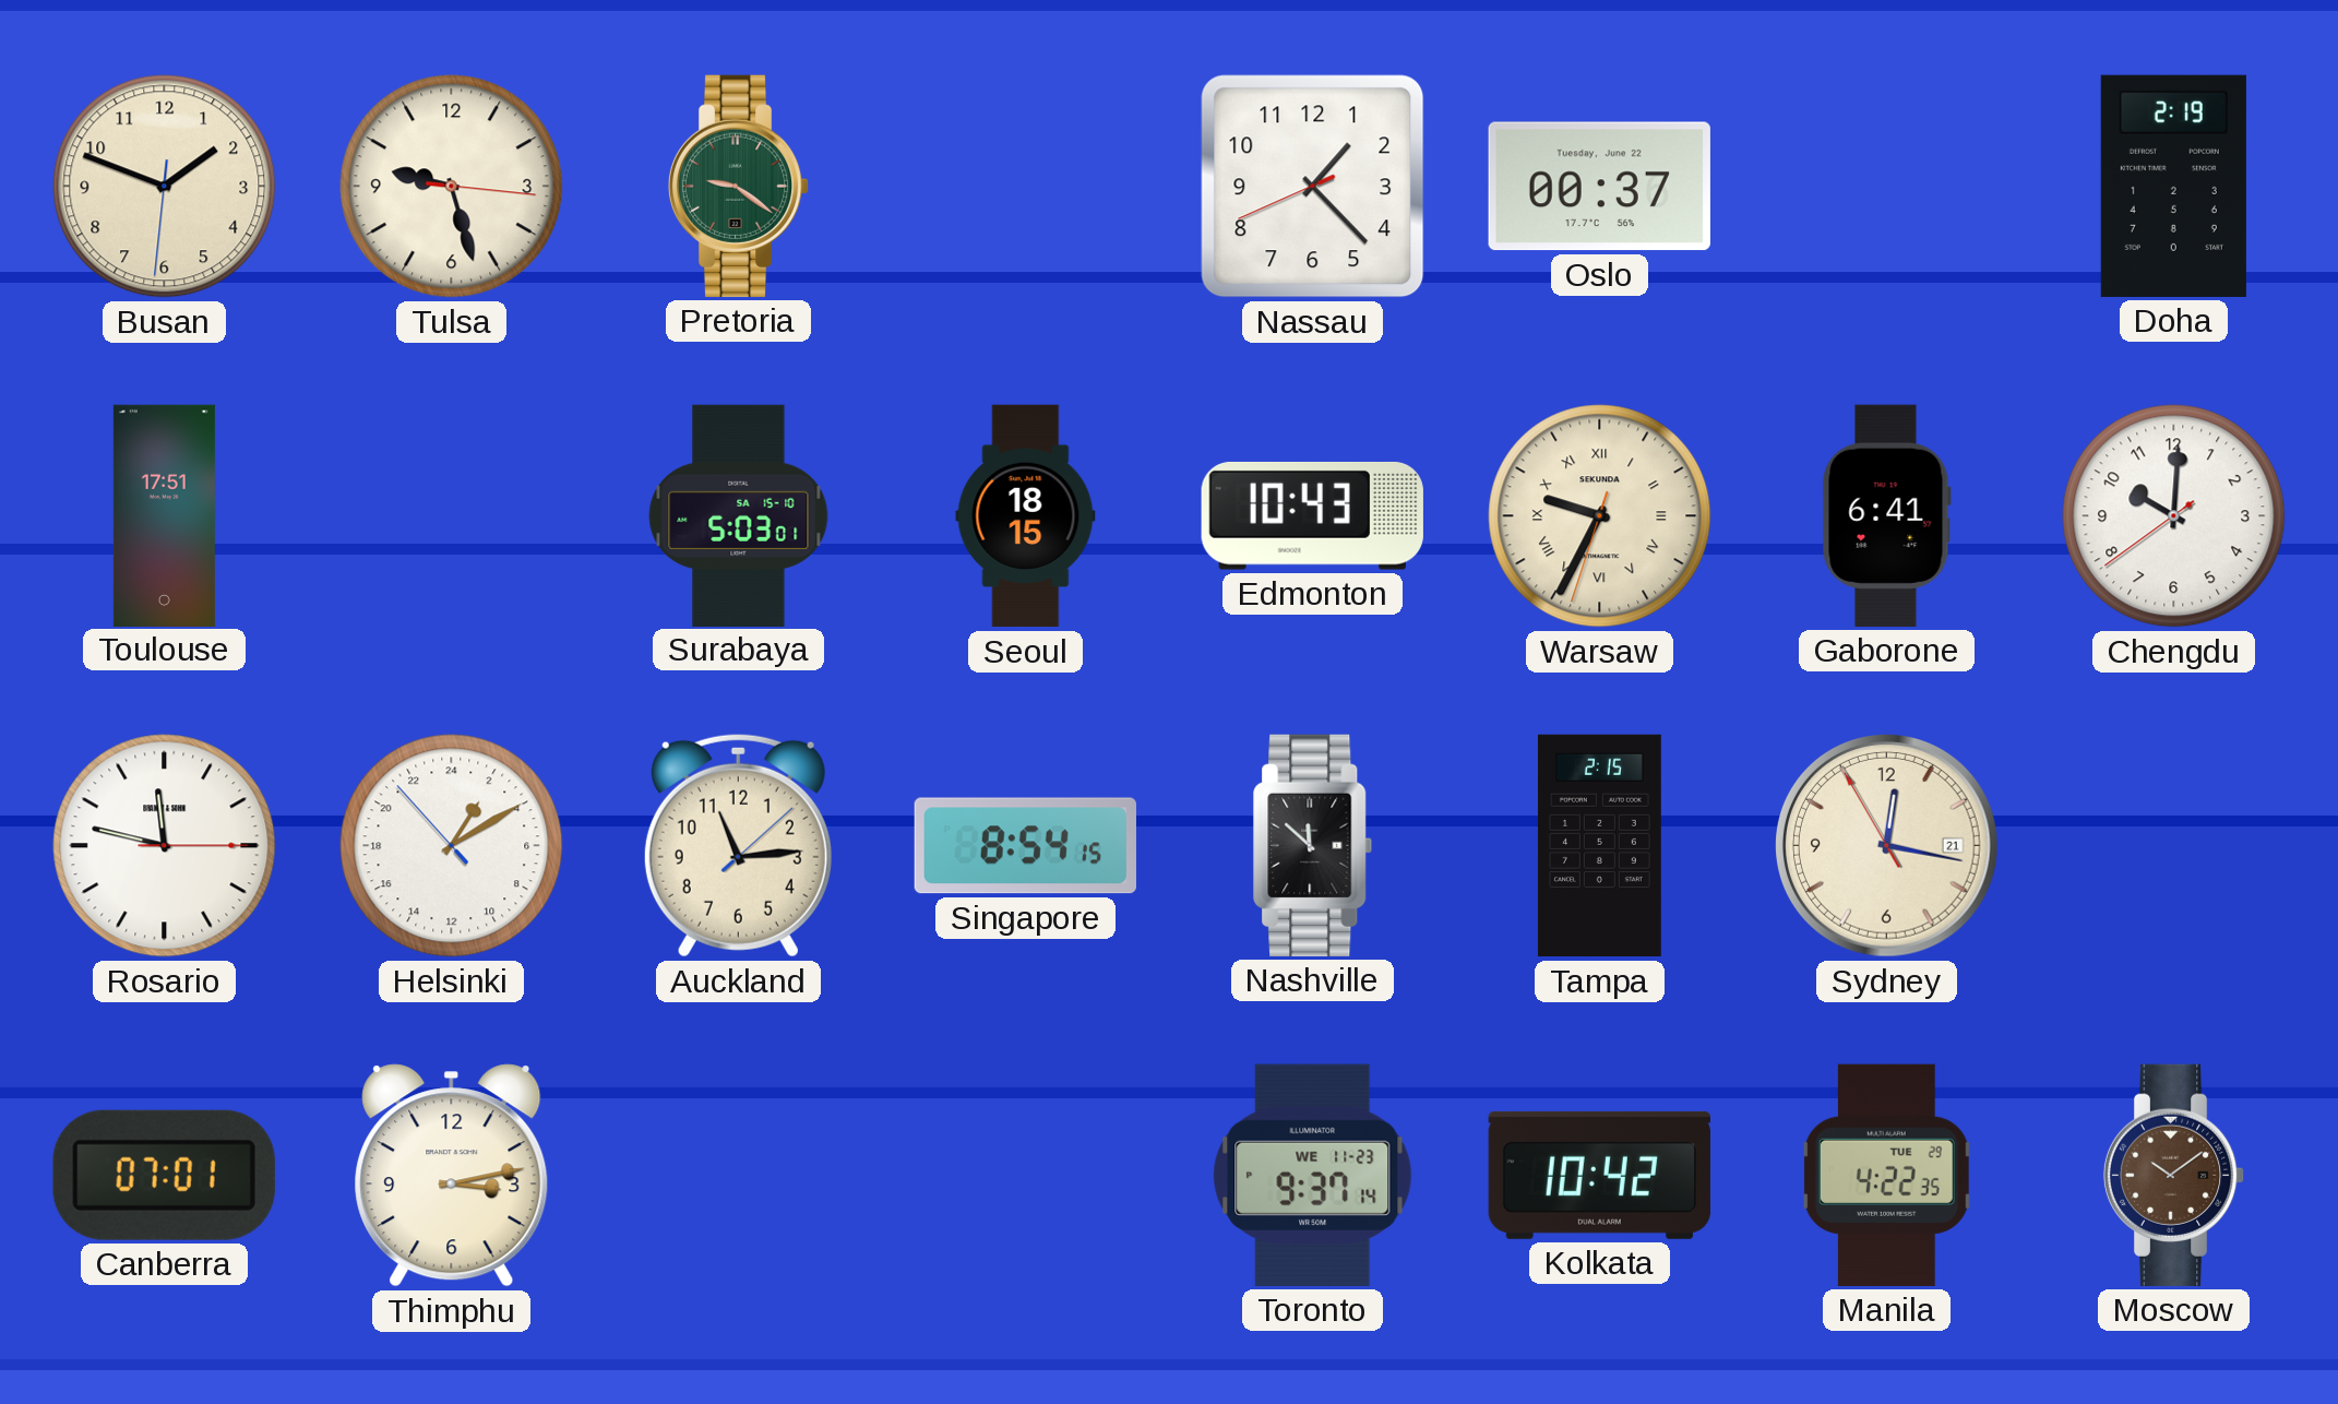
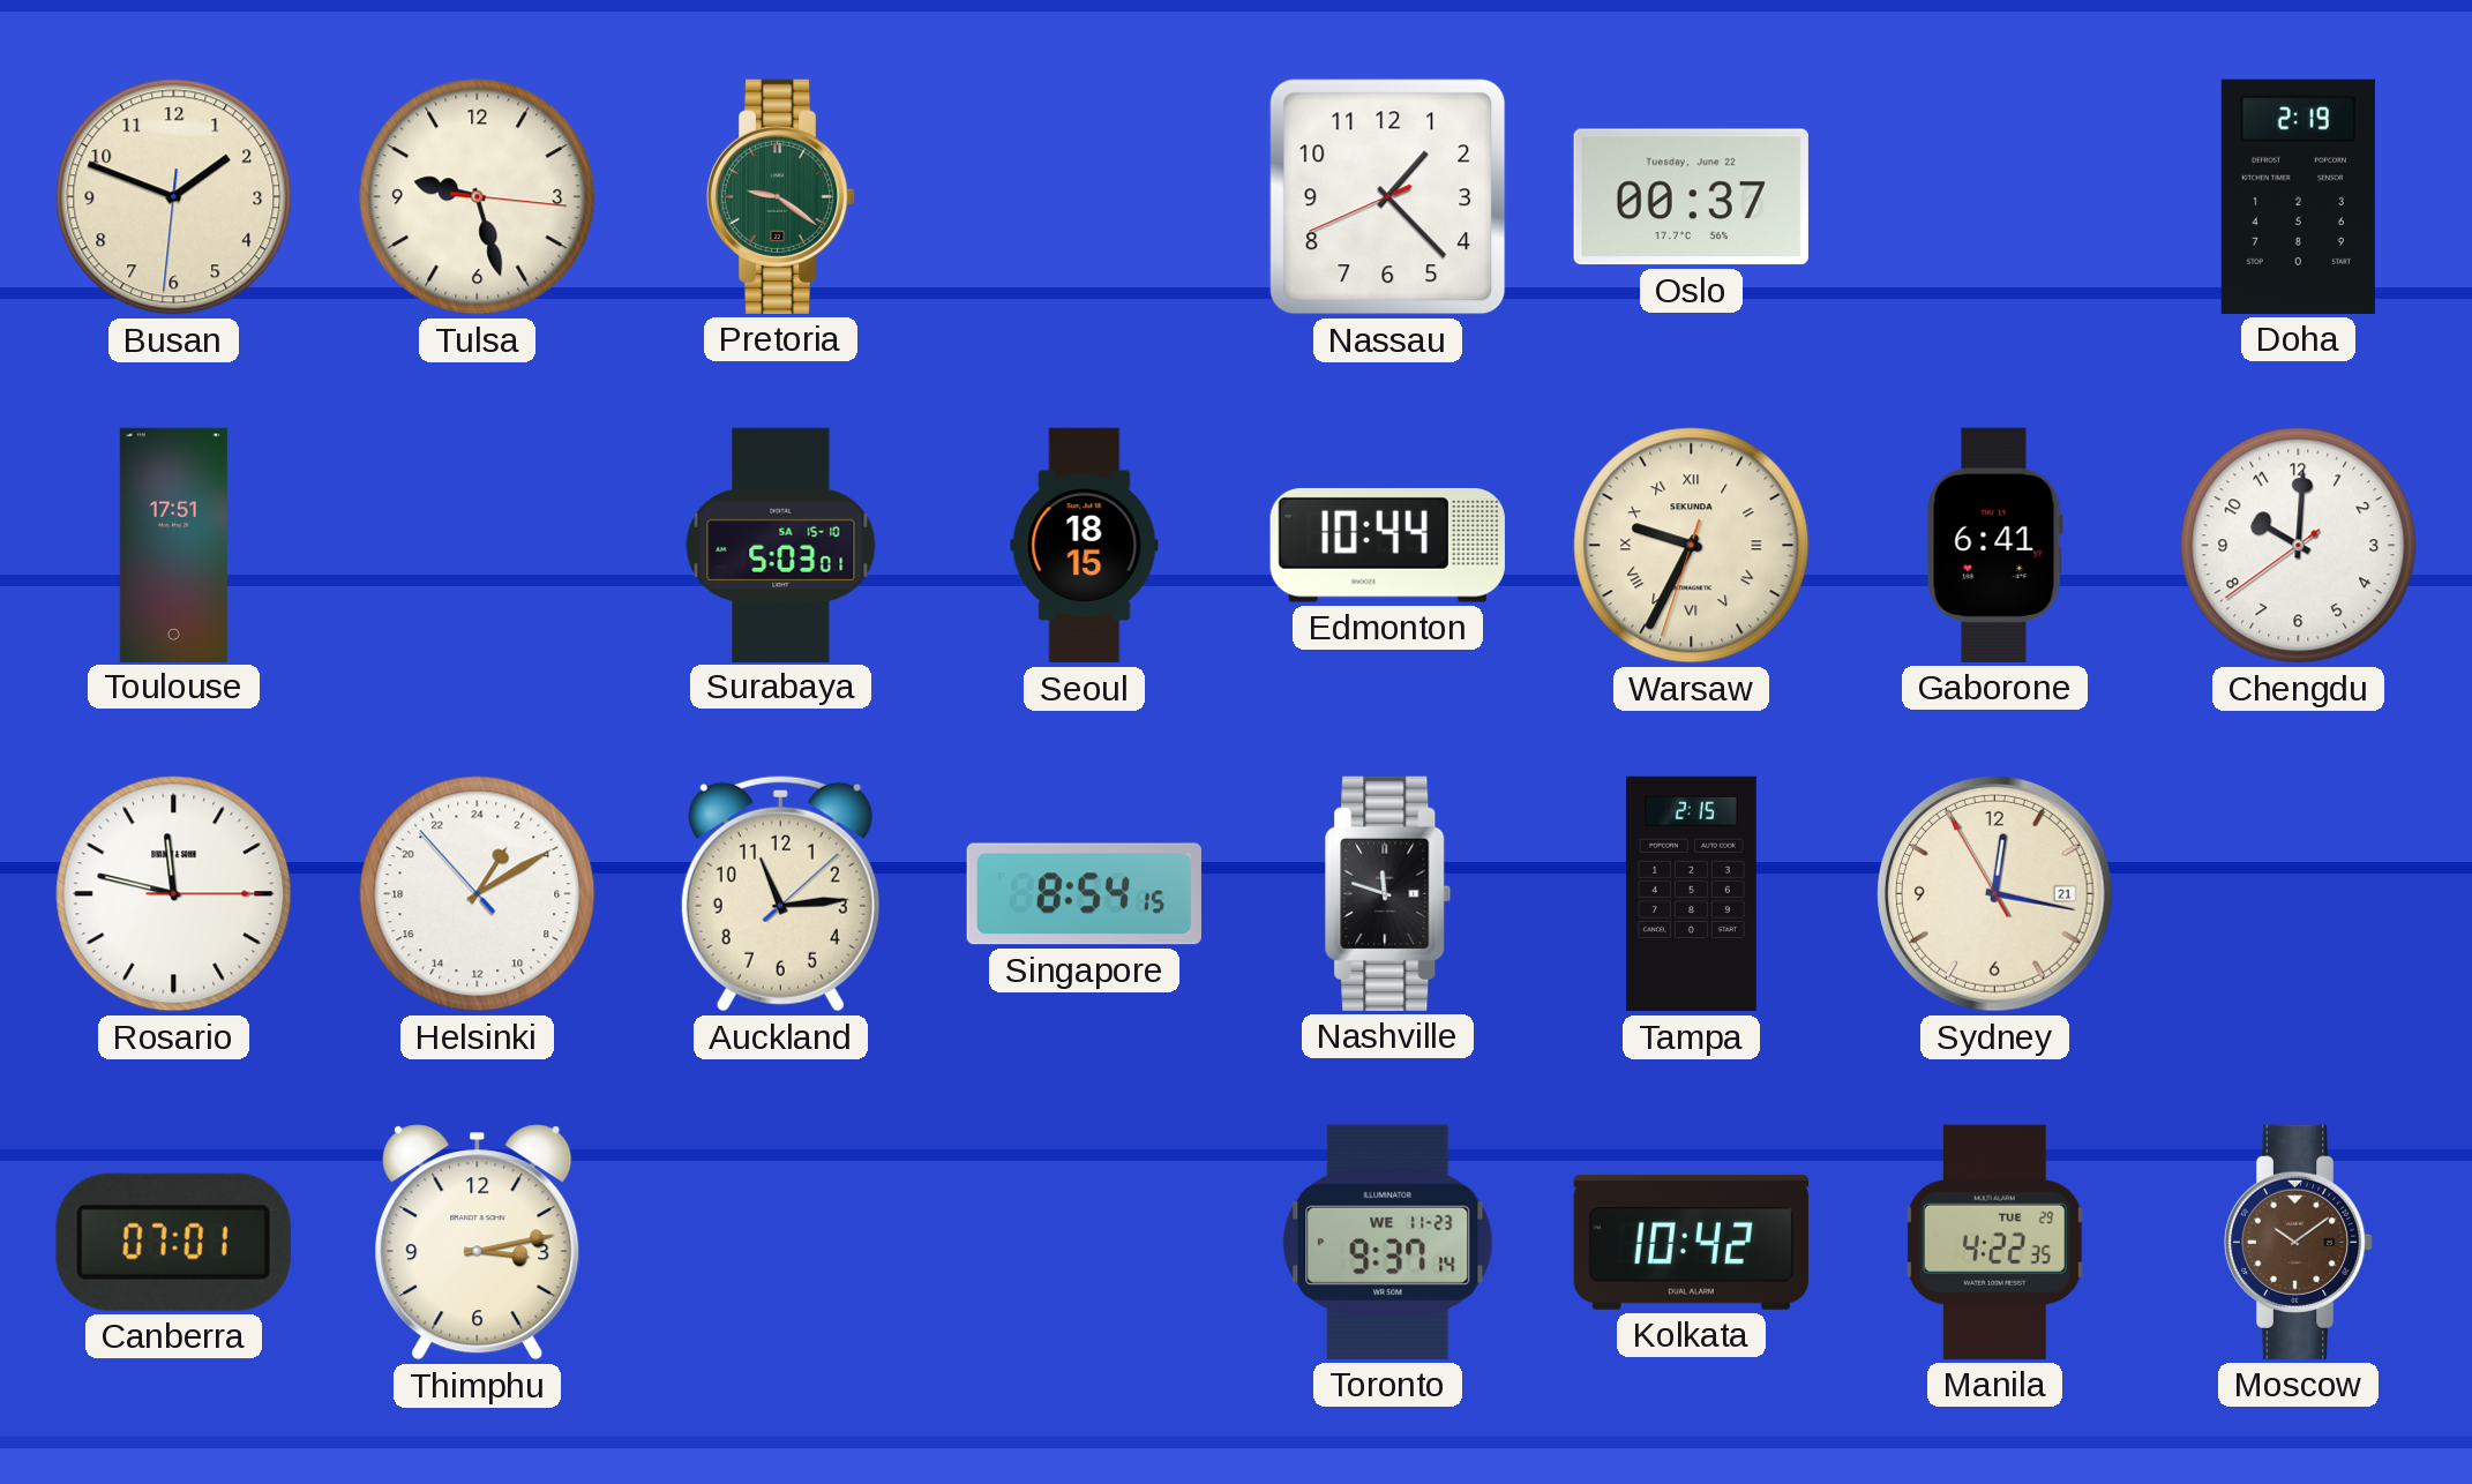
Edmonton: 10:43 -> 10:44
Nashville: 11:52 -> 11:48
